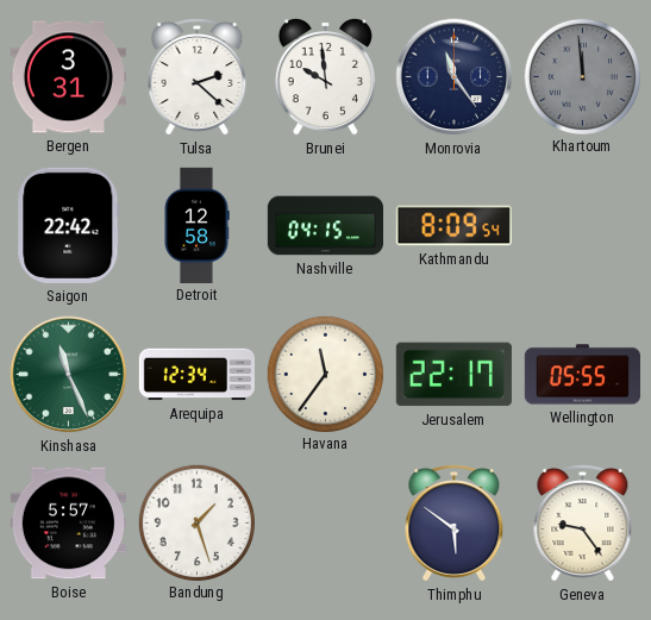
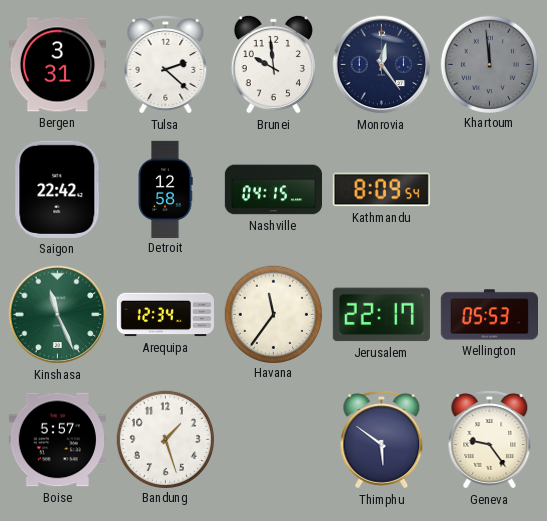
Monrovia: 11:24 -> 12:24
Wellington: 05:55 -> 05:53
